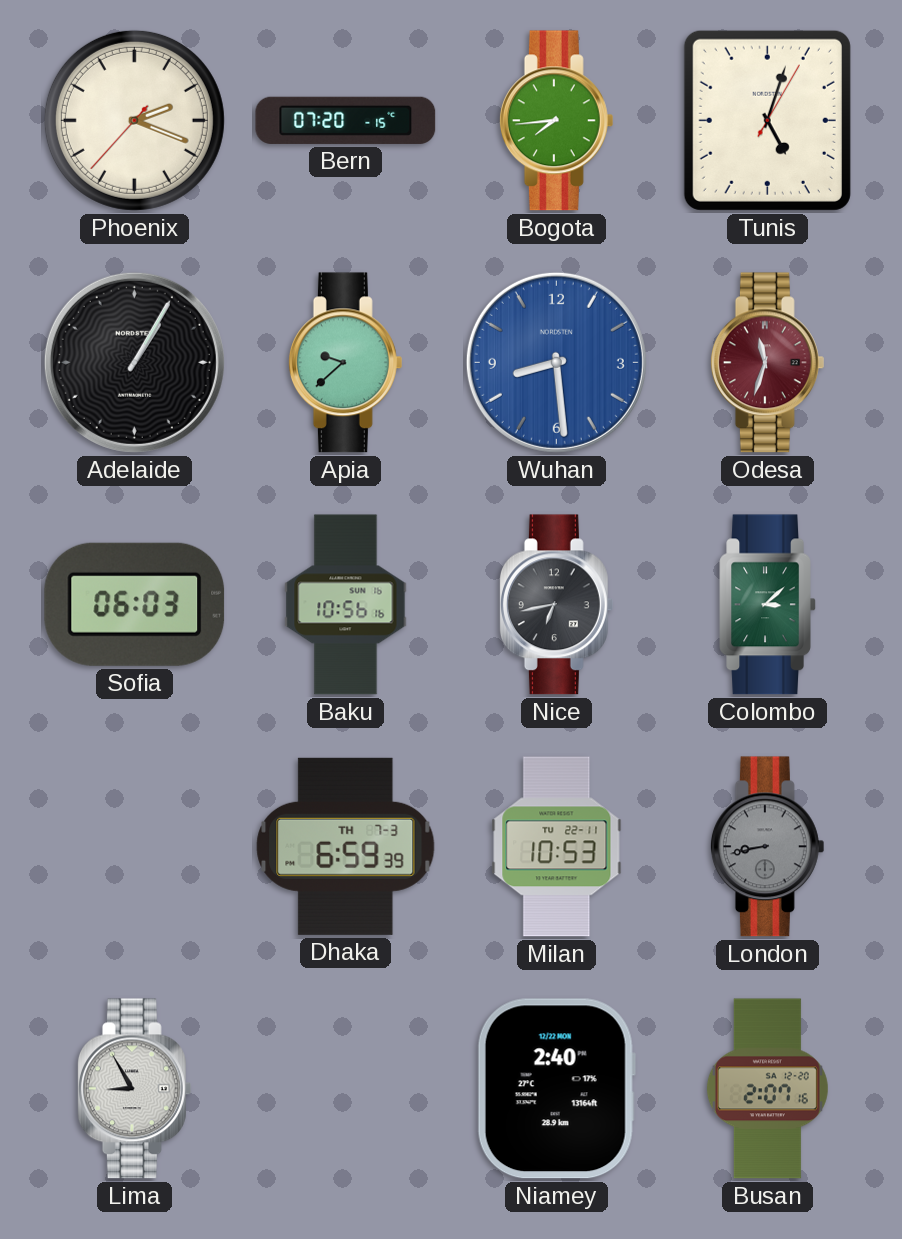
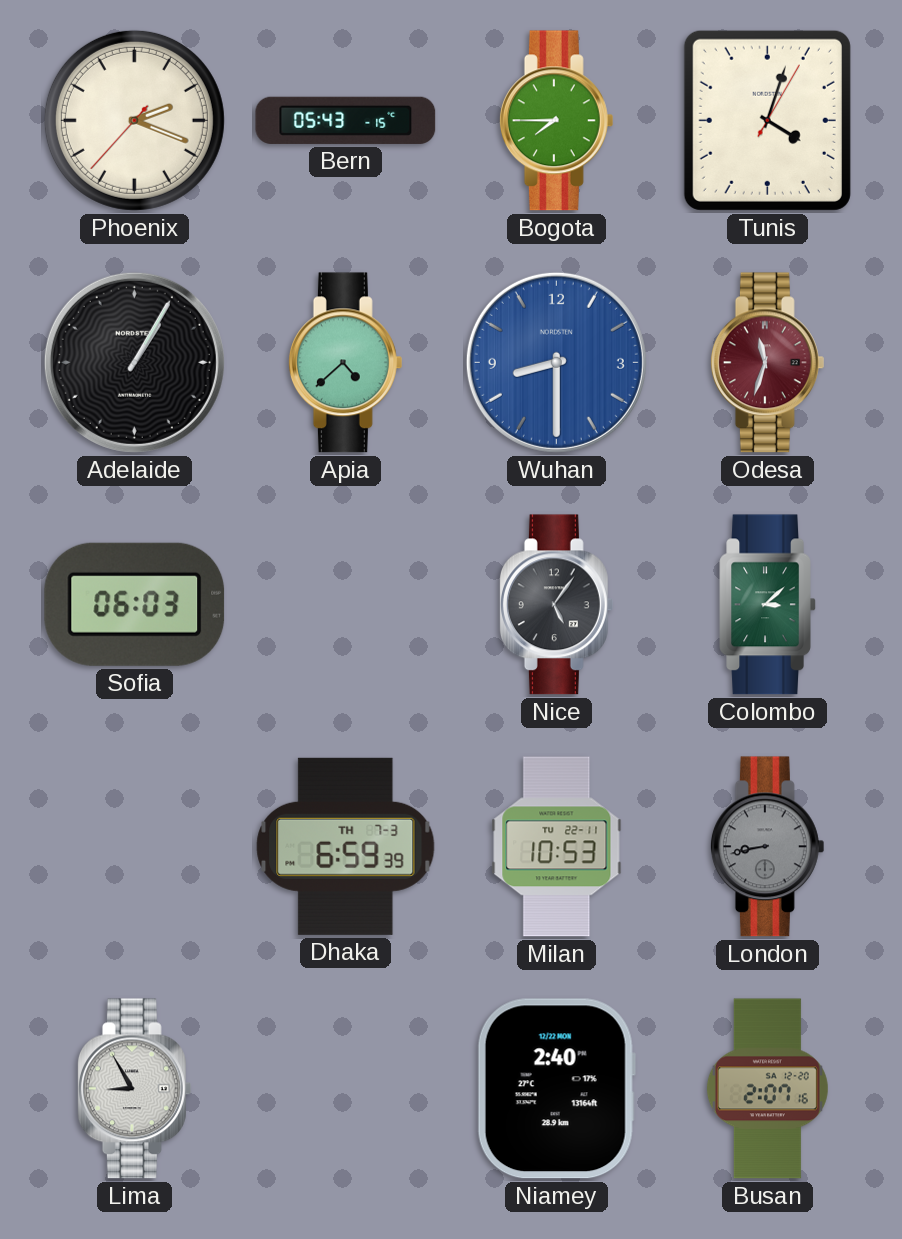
Bern: 07:20 -> 05:43
Bogota: 7:44 -> 7:45
Tunis: 5:03 -> 4:03
Apia: 9:38 -> 4:38
Wuhan: 8:29 -> 8:30
Baku: 10:56 -> none
Nice: 6:43 -> 5:06
